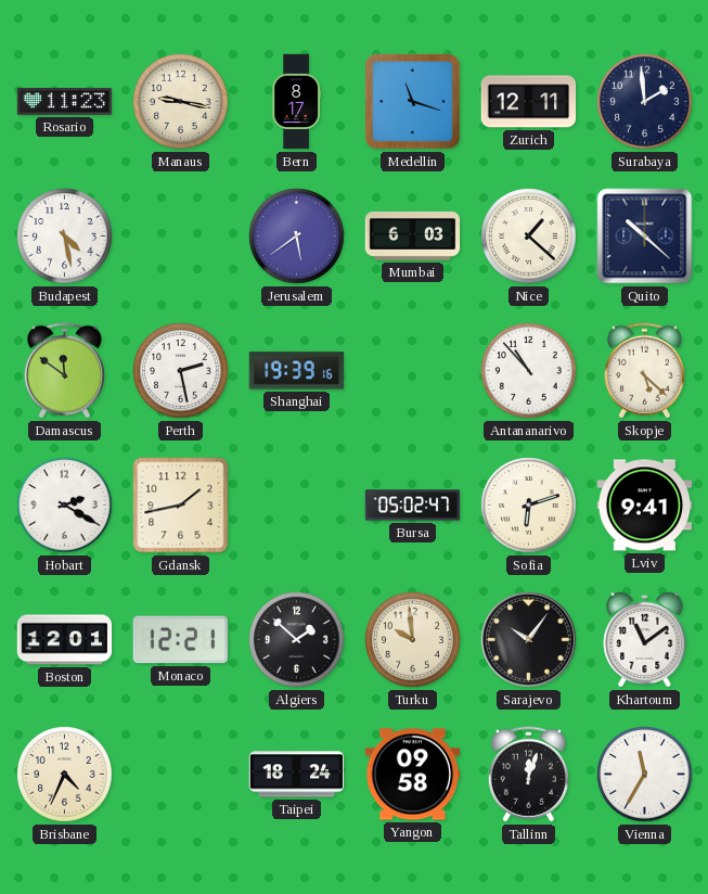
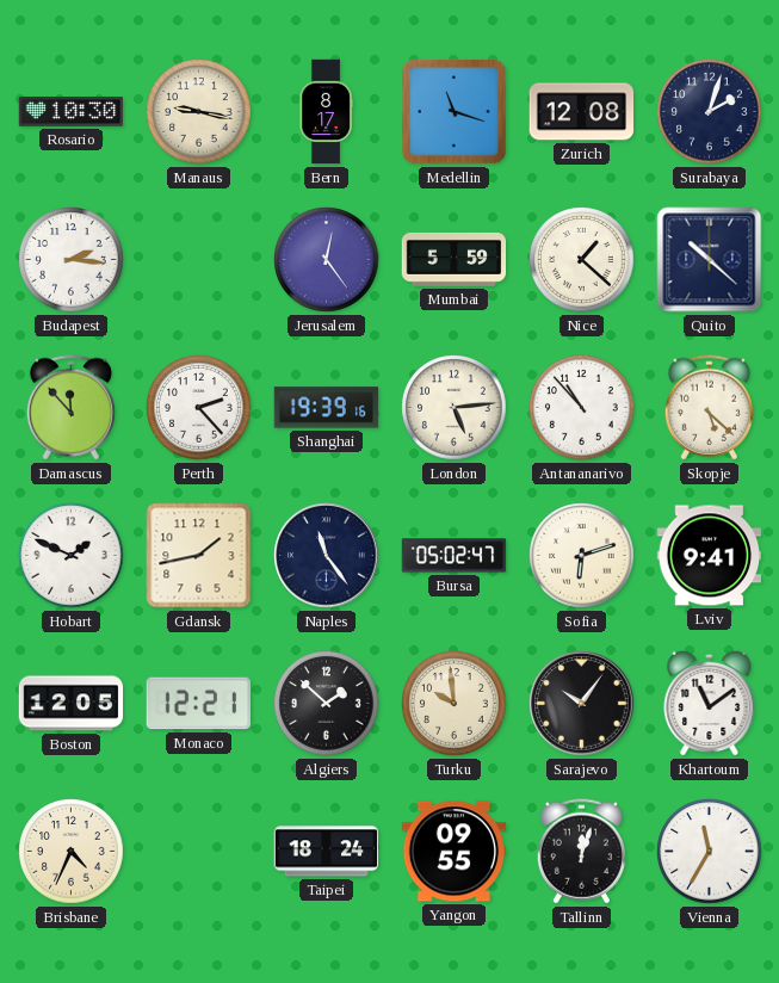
Rosario: 11:23 -> 10:30
Zurich: 12:11 -> 12:08
Surabaya: 1:59 -> 2:03
Budapest: 4:28 -> 2:16
Jerusalem: 5:39 -> 12:24
Mumbai: 6:03 -> 5:59
Damascus: 11:51 -> 11:53
Perth: 2:28 -> 2:23
London: none -> 5:14
Hobart: 2:20 -> 1:49
Naples: none -> 11:24
Boston: 12:01 -> 12:05
Yangon: 09:58 -> 09:55
